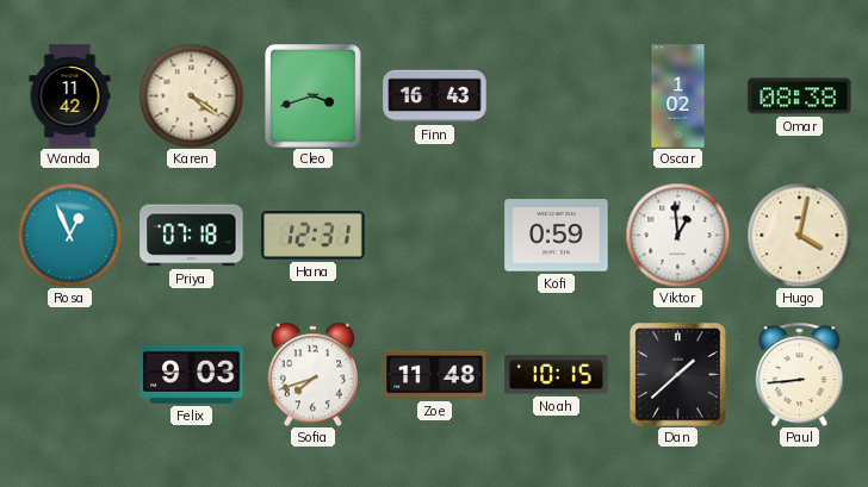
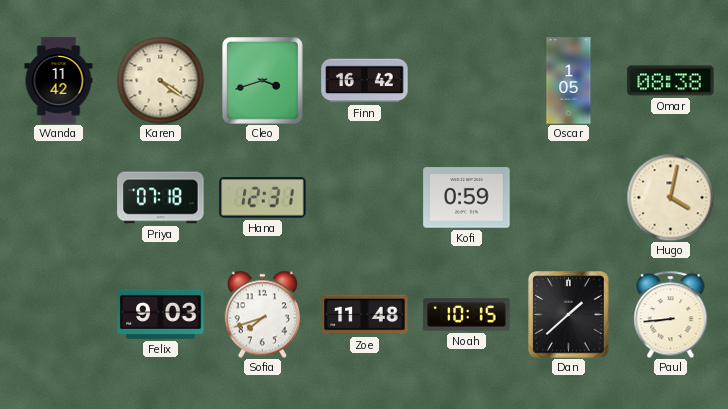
Finn: 16:43 -> 16:42
Oscar: 1:02 -> 1:05
Rosa: 12:56 -> none
Viktor: 12:59 -> none
